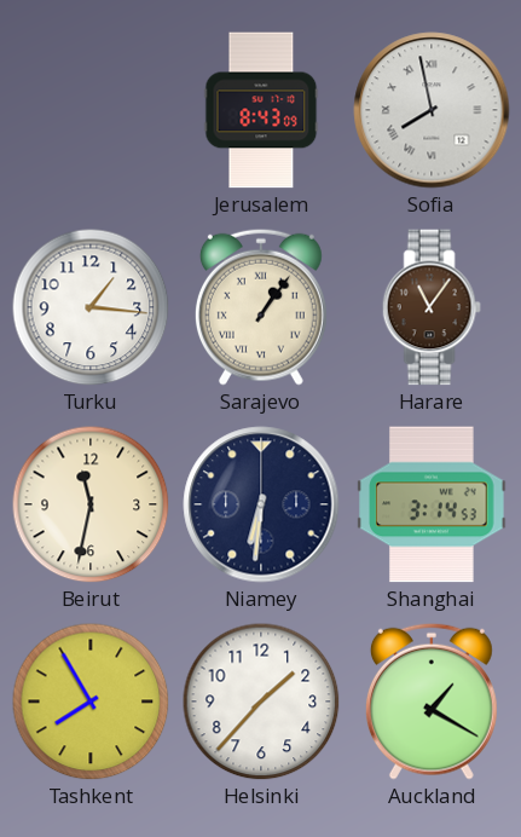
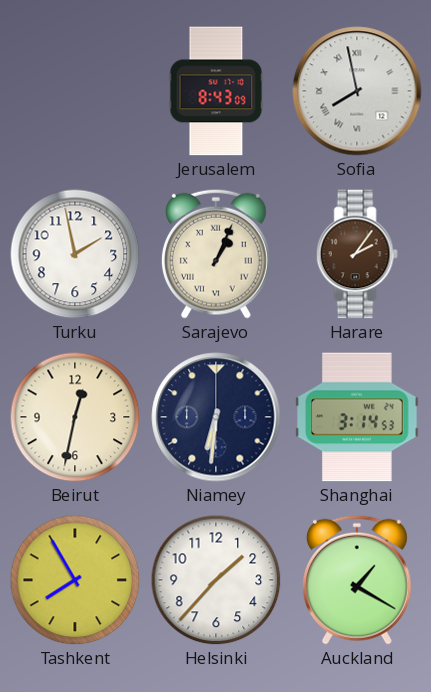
Turku: 1:16 -> 1:58
Sarajevo: 1:06 -> 1:04
Harare: 11:06 -> 2:06
Beirut: 11:32 -> 12:32
